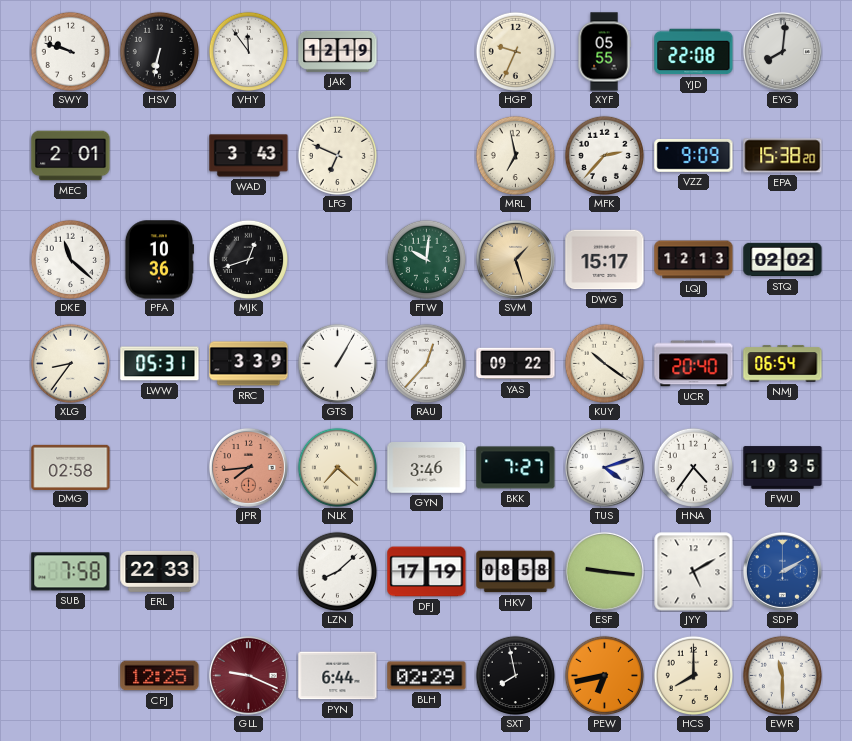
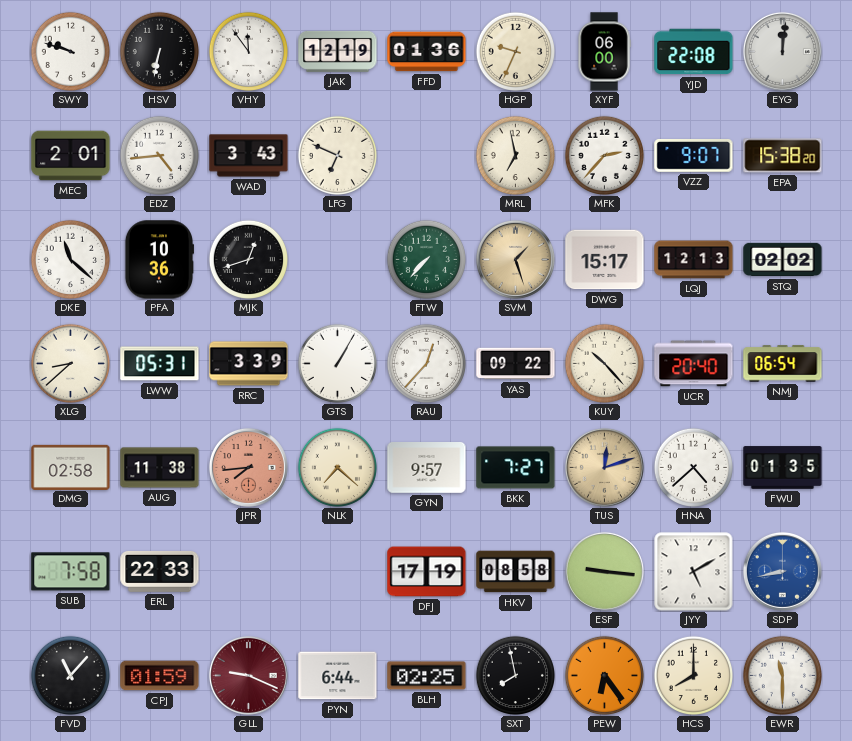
FFD: none -> 01:36
XYF: 05:55 -> 06:00
EYG: 8:01 -> 12:01
EDZ: none -> 4:44
VZZ: 9:09 -> 9:07
FTW: 10:01 -> 7:37
XLG: 8:36 -> 8:38
KUY: 10:21 -> 10:23
AUG: none -> 11:38
GYN: 3:46 -> 9:57
TUS: 4:12 -> 12:12
TUS dial: white -> champagne
HNA: 4:36 -> 4:38
FWU: 19:35 -> 01:35
LZN: 8:08 -> none
SDP: 2:10 -> 8:43
FVD: none -> 11:07
CPJ: 12:25 -> 01:59
BLH: 02:29 -> 02:25
PEW: 6:43 -> 6:24
